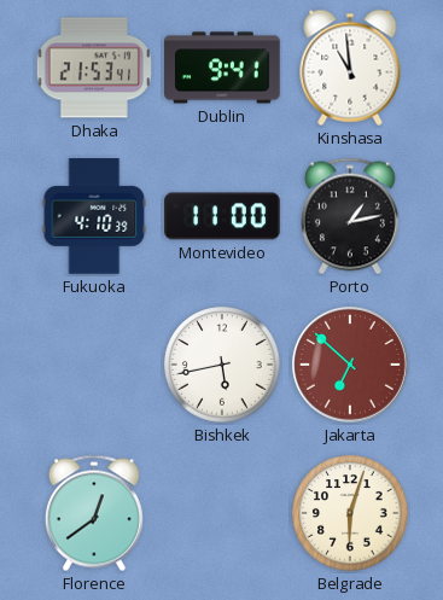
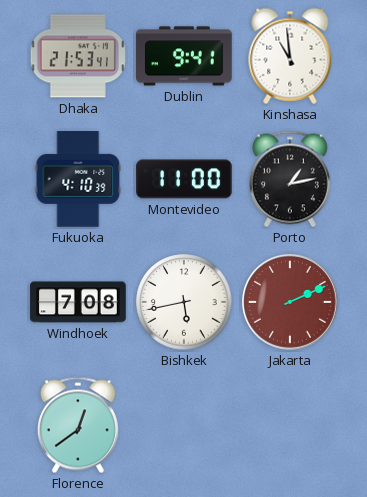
Windhoek: none -> 7:08
Jakarta: 6:52 -> 2:11
Belgrade: 6:03 -> none
